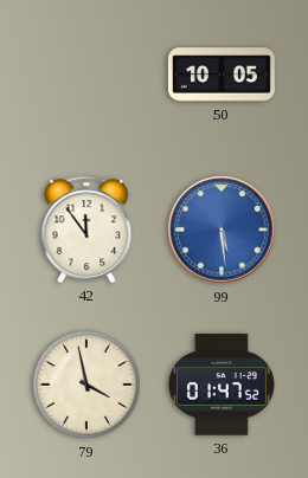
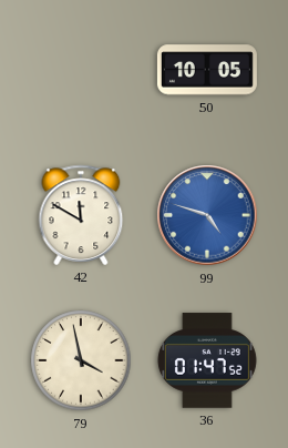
42: 11:54 -> 11:50
99: 5:29 -> 4:48
